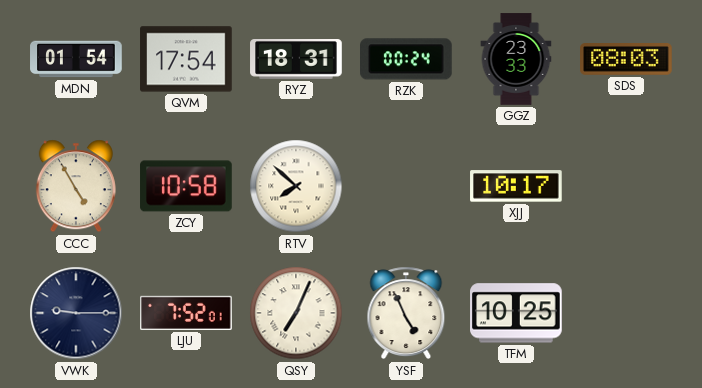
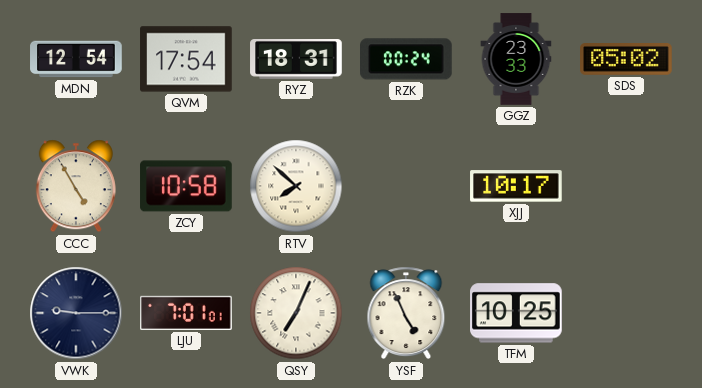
MDN: 01:54 -> 12:54
SDS: 08:03 -> 05:02
LJU: 7:52 -> 7:01
